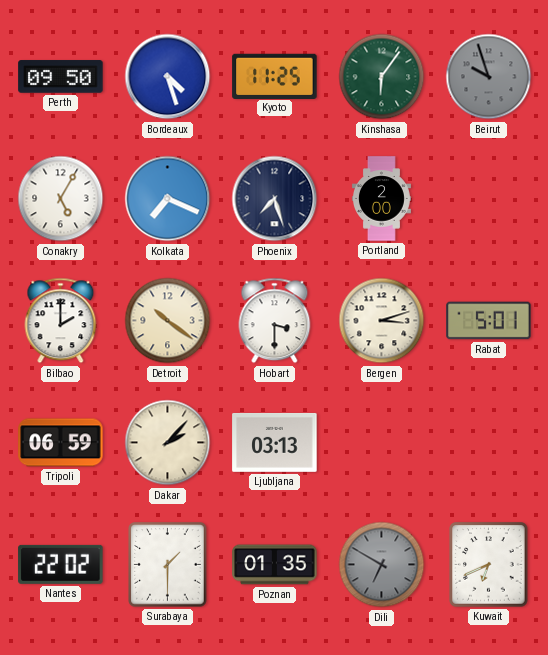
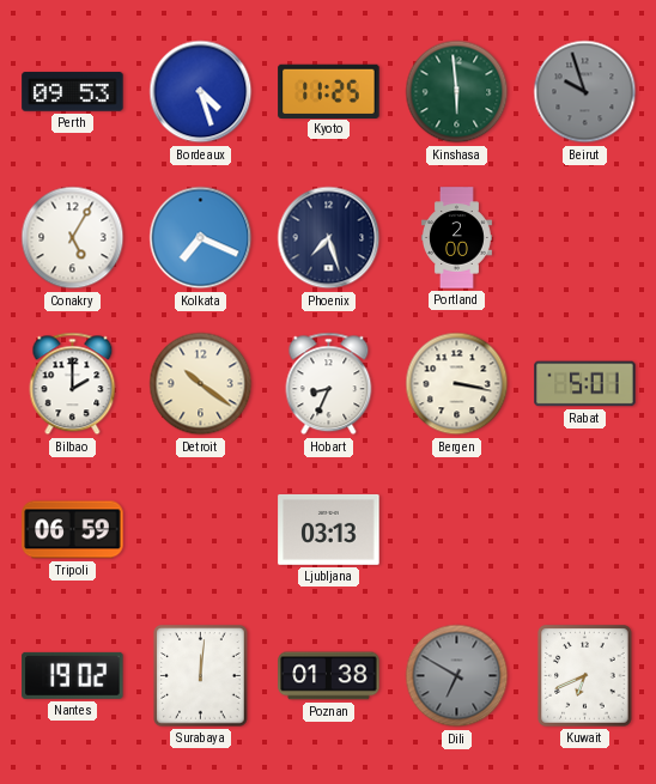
Perth: 09:50 -> 09:53
Kinshasa: 6:06 -> 5:59
Hobart: 3:30 -> 8:34
Bergen: 3:12 -> 3:17
Dakar: 2:07 -> none
Nantes: 22:02 -> 19:02
Surabaya: 1:30 -> 12:01
Poznan: 01:35 -> 01:38
